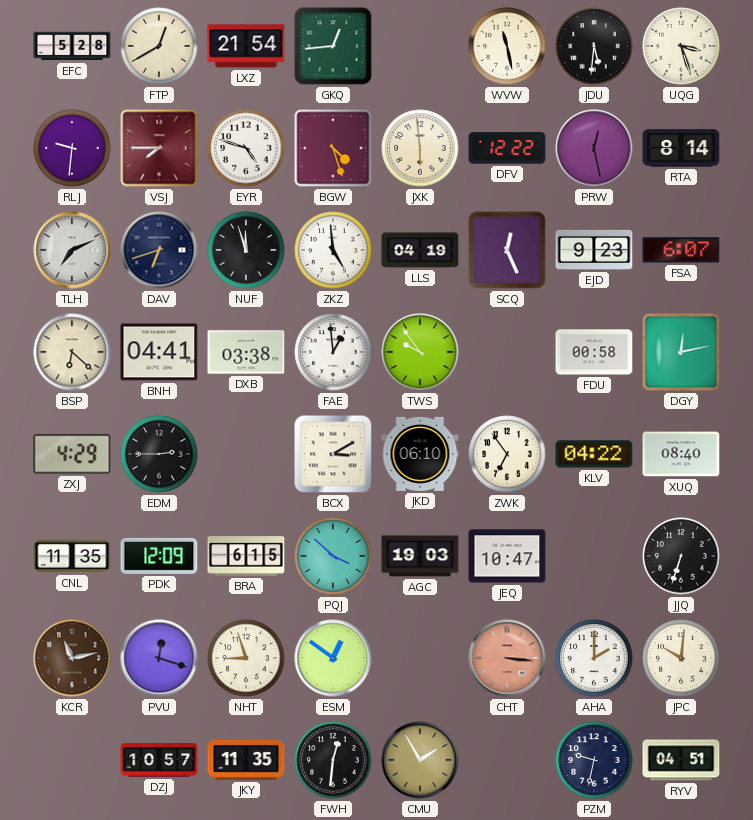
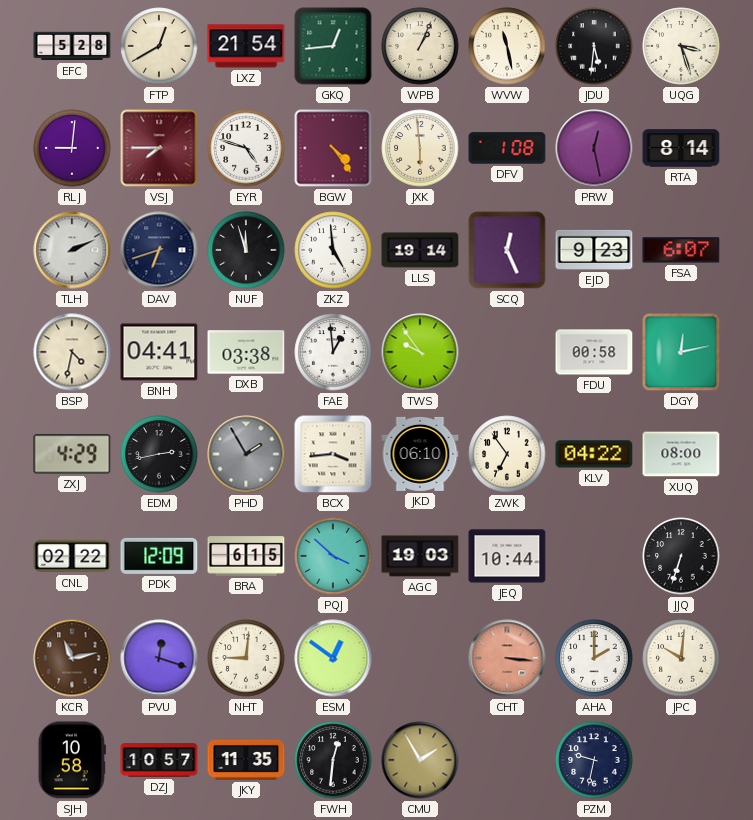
WPB: none -> 1:04
RLJ: 9:31 -> 9:01
BGW: 4:27 -> 4:24
DFV: 12:22 -> 1:08
TLH: 7:11 -> 2:11
LLS: 04:19 -> 19:14
BSP: 6:22 -> 4:32
EDM: 2:45 -> 2:43
PHD: none -> 1:55
BCX: 3:10 -> 3:44
XUQ: 08:40 -> 08:00
CNL: 11:35 -> 02:22
JEQ: 10:47 -> 10:44
NHT: 8:57 -> 9:01
SJH: none -> 10:58
RYV: 04:51 -> none
